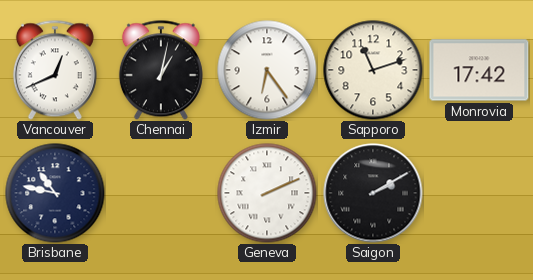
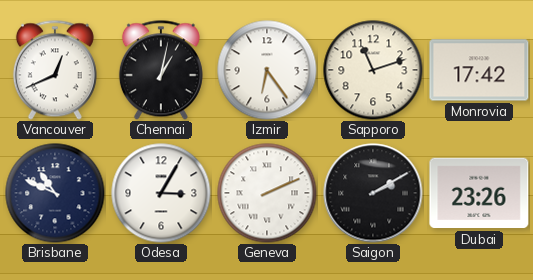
Brisbane: 10:47 -> 10:49
Odesa: none -> 3:05
Dubai: none -> 23:26
